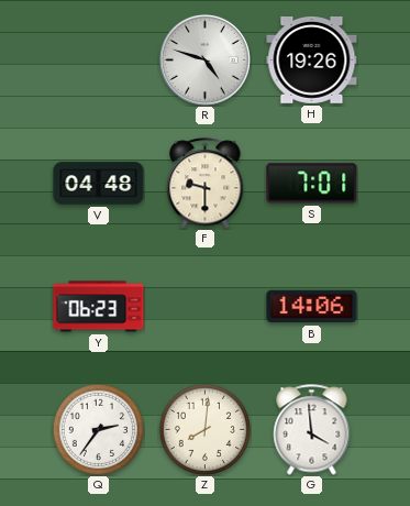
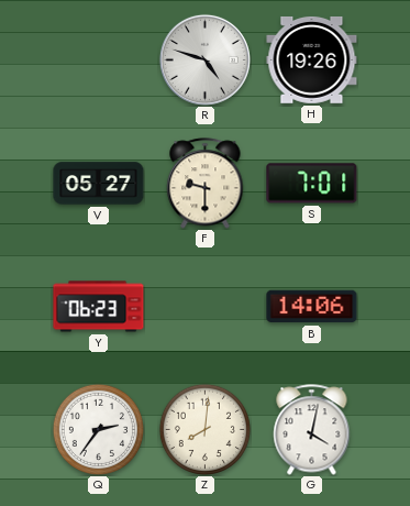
V: 04:48 -> 05:27
G: 3:59 -> 4:02
